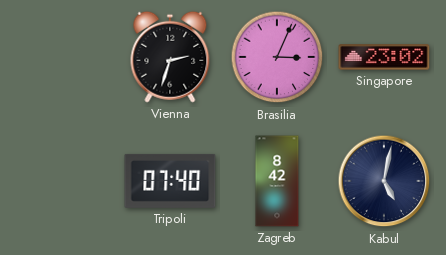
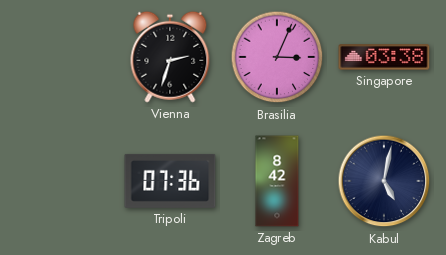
Singapore: 23:02 -> 03:38
Tripoli: 07:40 -> 07:36
